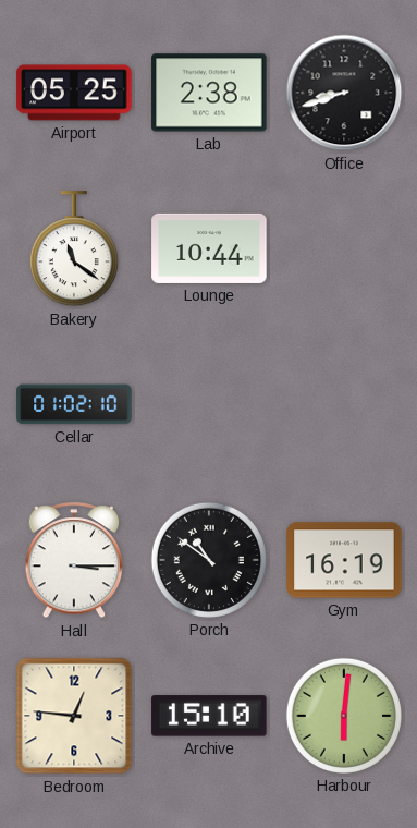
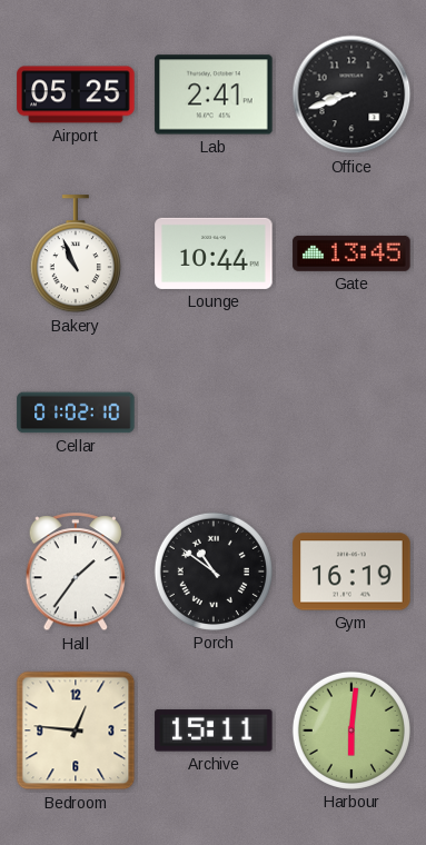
Lab: 2:38 -> 2:41
Bakery: 11:21 -> 10:56
Gate: none -> 13:45
Hall: 3:15 -> 1:36
Archive: 15:10 -> 15:11
